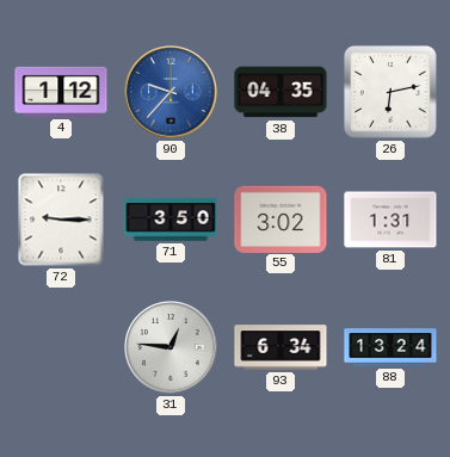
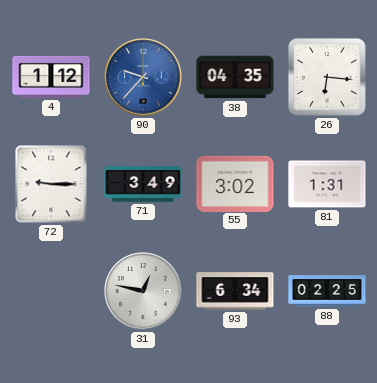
26: 6:13 -> 6:16
71: 3:50 -> 3:49
31: 12:46 -> 12:47
88: 13:24 -> 02:25
